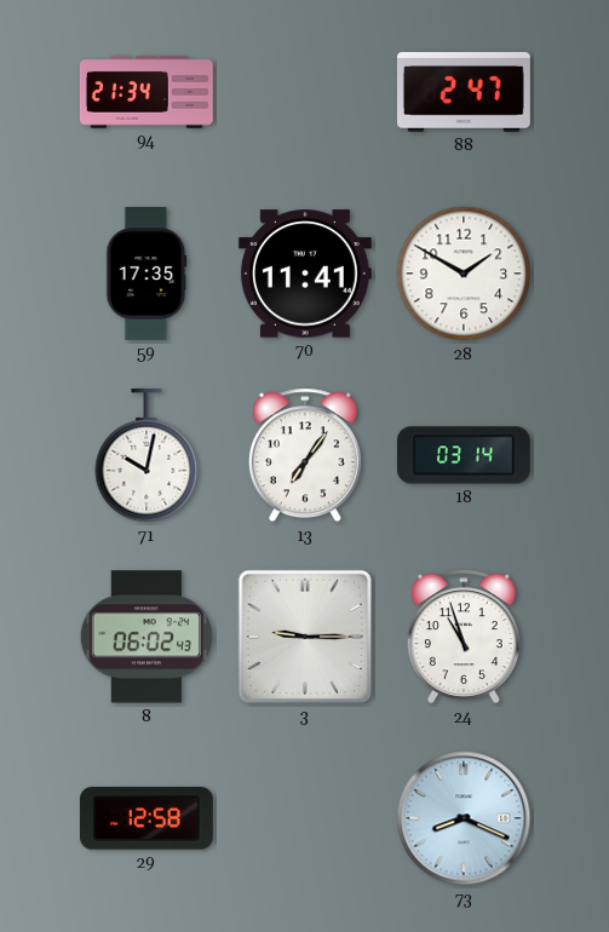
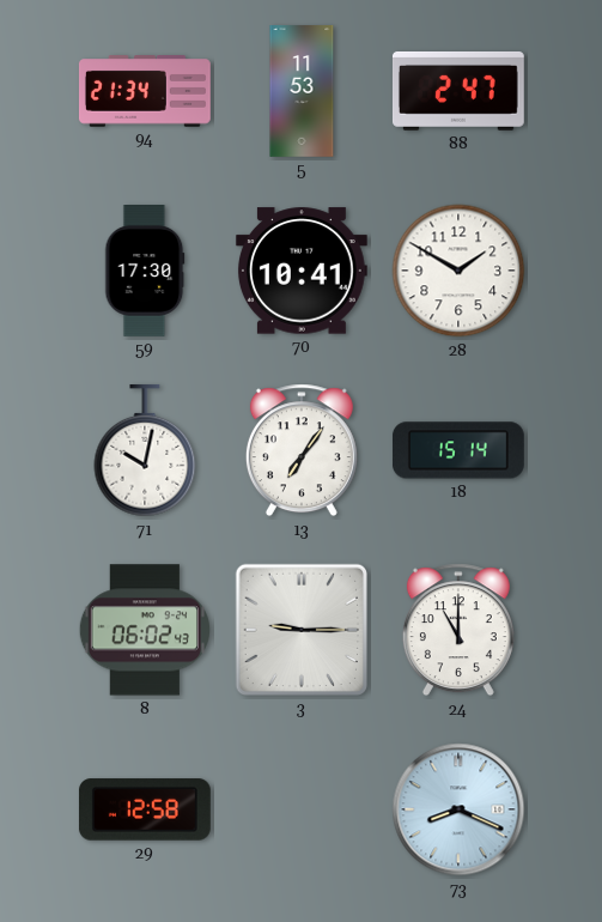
5: none -> 11:53
59: 17:35 -> 17:30
70: 11:41 -> 10:41
18: 03:14 -> 15:14
24: 10:57 -> 11:00
